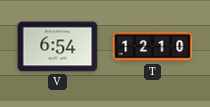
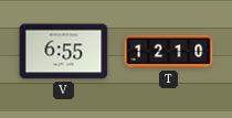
V: 6:54 -> 6:55
